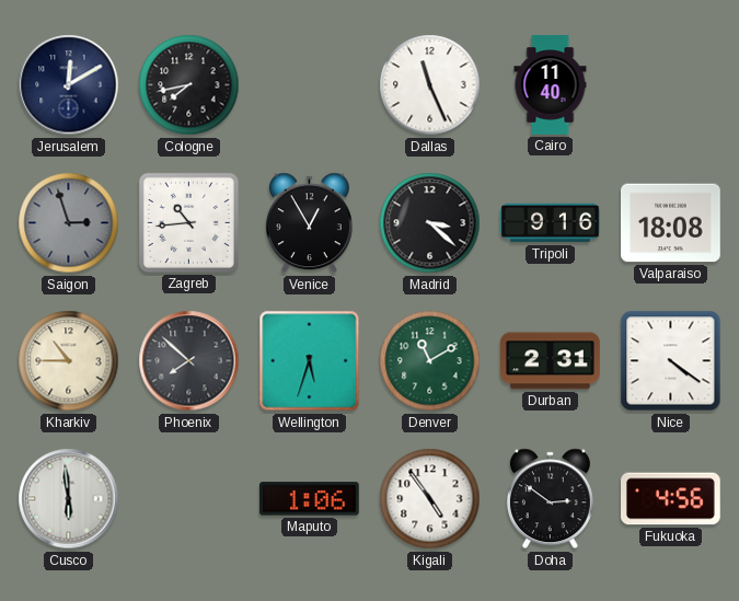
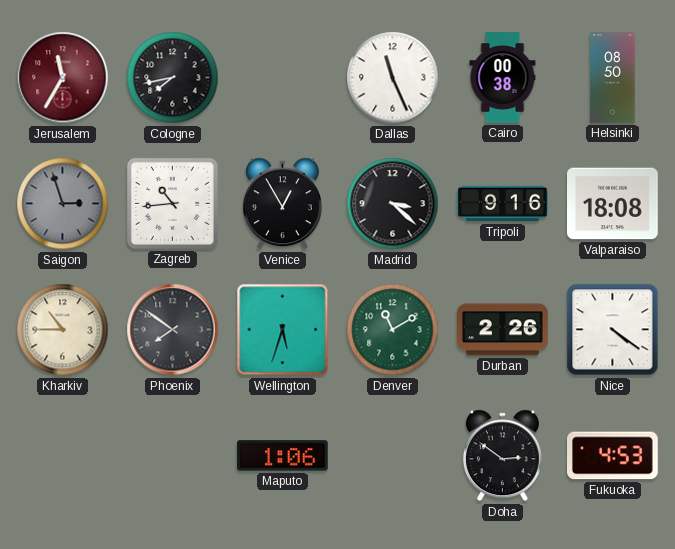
Jerusalem: 12:10 -> 11:35
Jerusalem dial: navy -> burgundy
Cairo: 11:40 -> 00:38
Helsinki: none -> 08:50
Phoenix: 7:52 -> 7:51
Durban: 2:31 -> 2:26
Cusco: 5:59 -> none
Kigali: 4:54 -> none
Fukuoka: 4:56 -> 4:53
